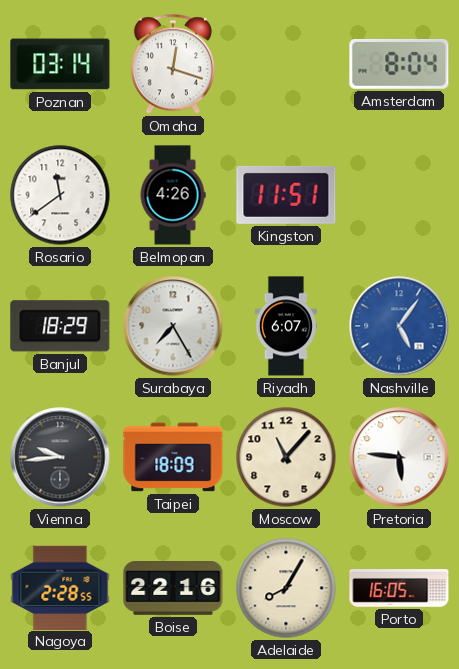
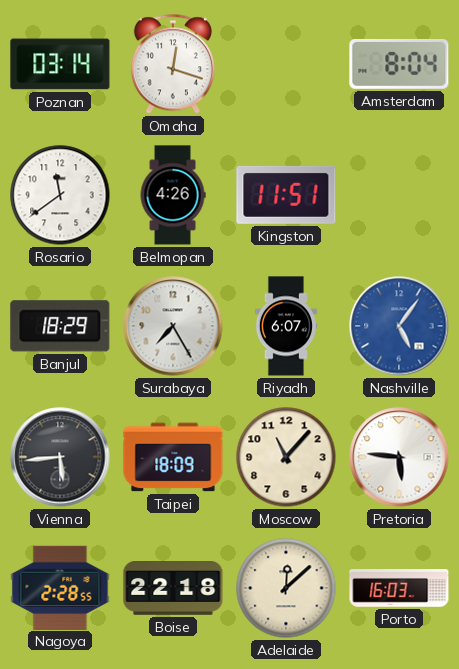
Vienna: 9:44 -> 5:44
Boise: 22:16 -> 22:18
Adelaide: 8:05 -> 12:08
Porto: 16:05 -> 16:03
